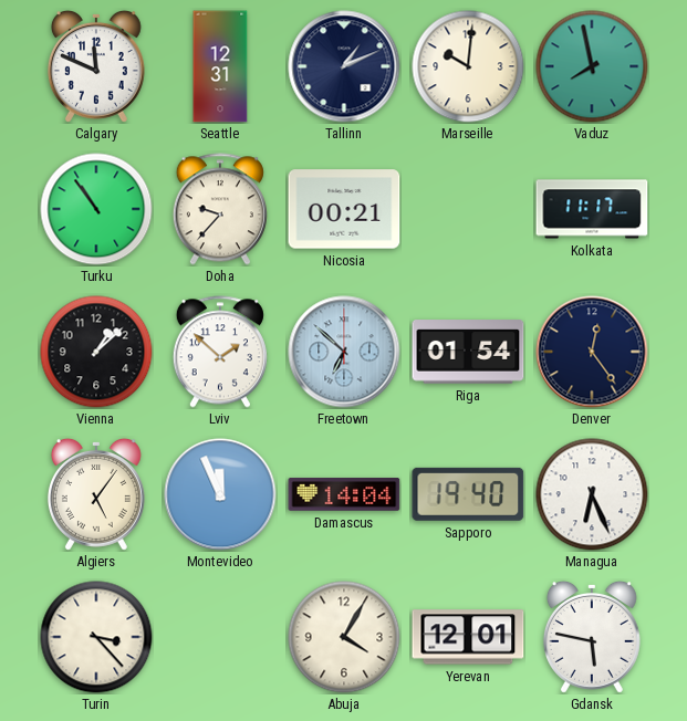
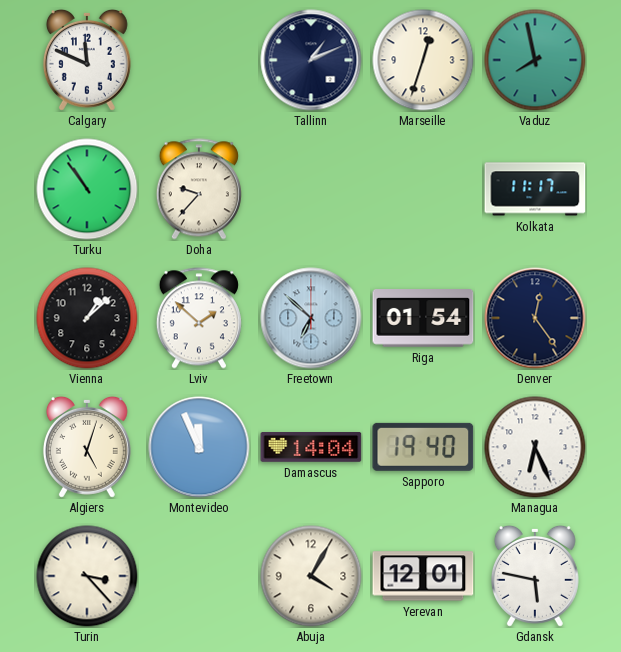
Seattle: 12:31 -> none
Marseille: 10:01 -> 12:33
Nicosia: 00:21 -> none
Algiers: 5:06 -> 5:03
